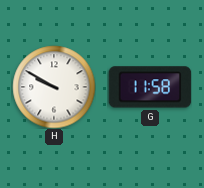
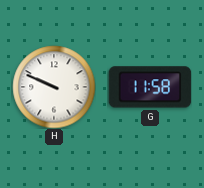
H: 9:50 -> 9:49
